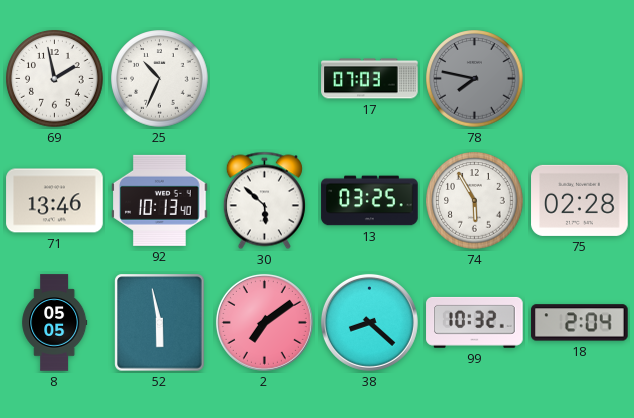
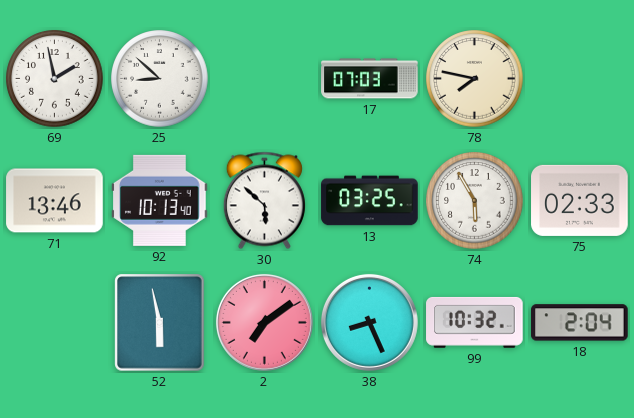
25: 10:34 -> 8:52
78 dial: grey -> cream
75: 02:28 -> 02:33
8: 05:05 -> none
38: 8:22 -> 8:26
